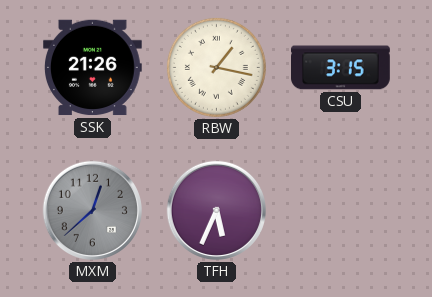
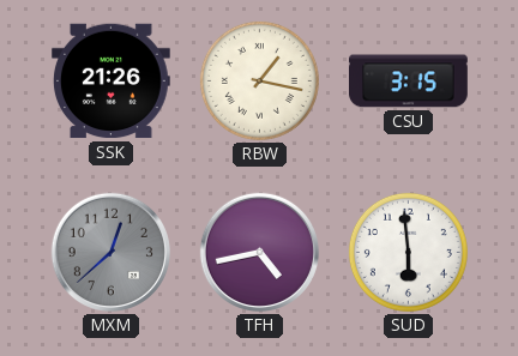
TFH: 5:34 -> 4:43
SUD: none -> 5:59
